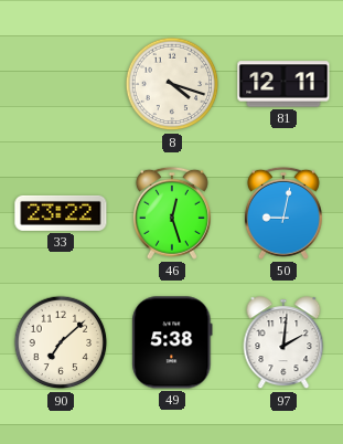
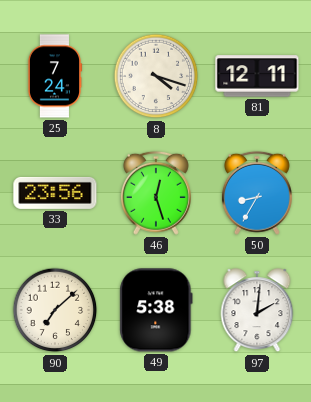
25: none -> 7:24
33: 23:22 -> 23:56
50: 9:02 -> 8:35
